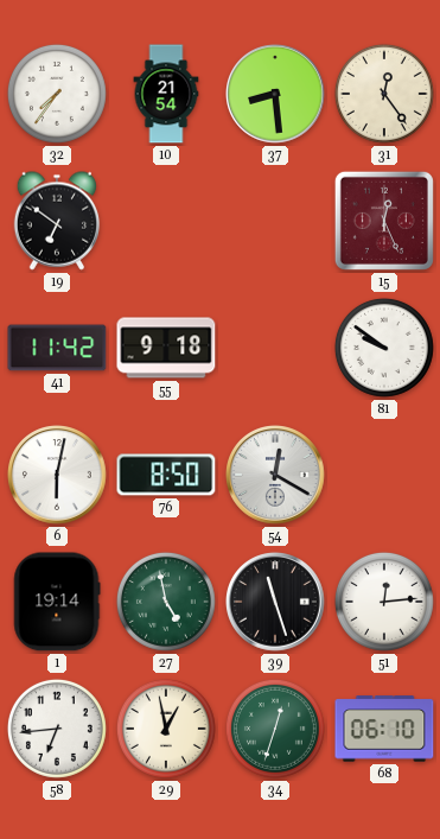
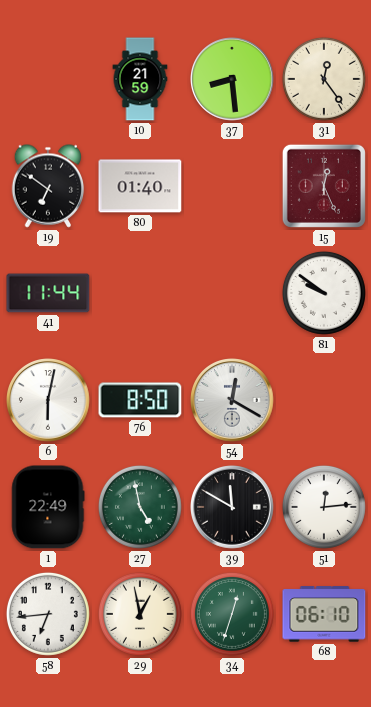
32: 7:36 -> none
10: 21:54 -> 21:59
80: none -> 01:40
41: 11:42 -> 11:44
55: 9:18 -> none
1: 19:14 -> 22:49
39: 11:27 -> 11:50
